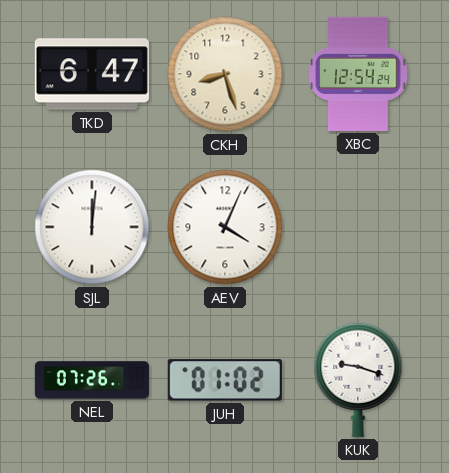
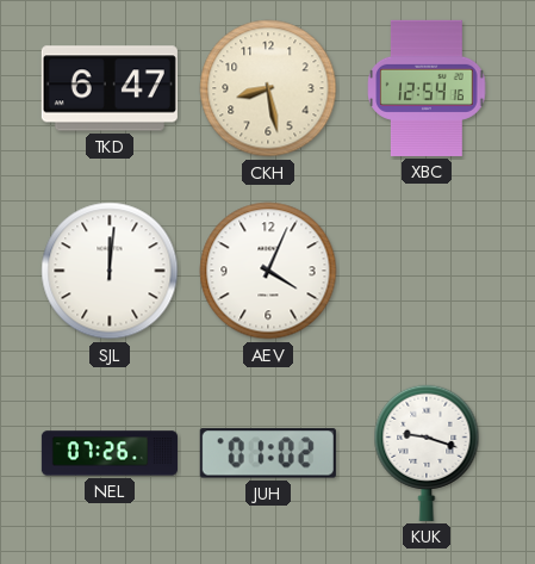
CKH: 8:27 -> 8:28
XBC: 12:54:24 -> 12:54:16
